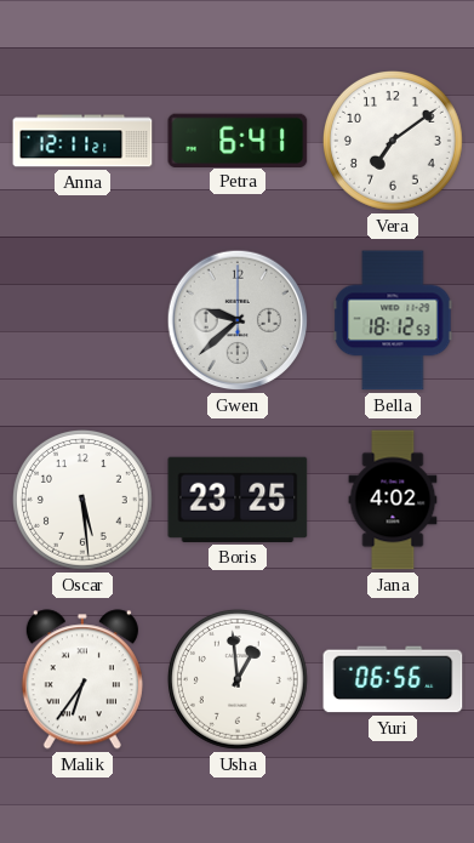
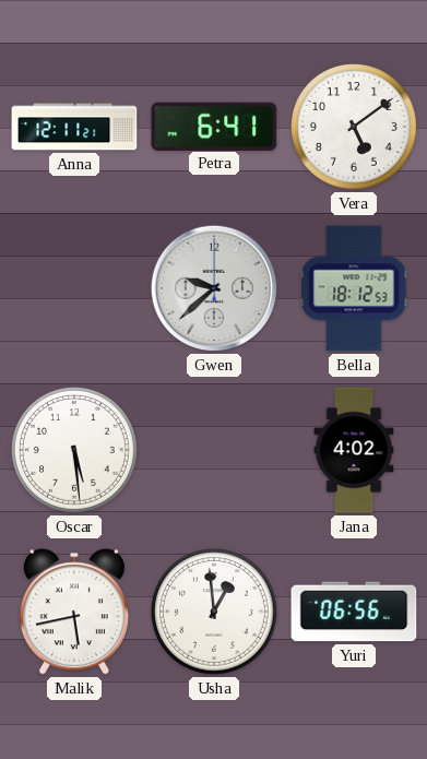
Vera: 7:09 -> 5:09
Boris: 23:25 -> none
Malik: 6:36 -> 5:43
